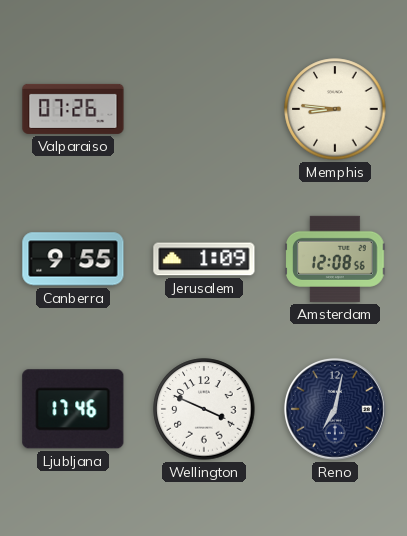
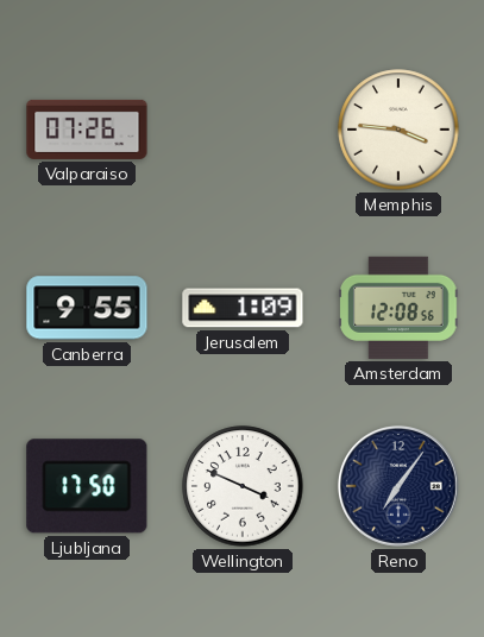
Memphis: 8:46 -> 3:46
Ljubljana: 17:46 -> 17:50
Reno: 7:02 -> 7:06
